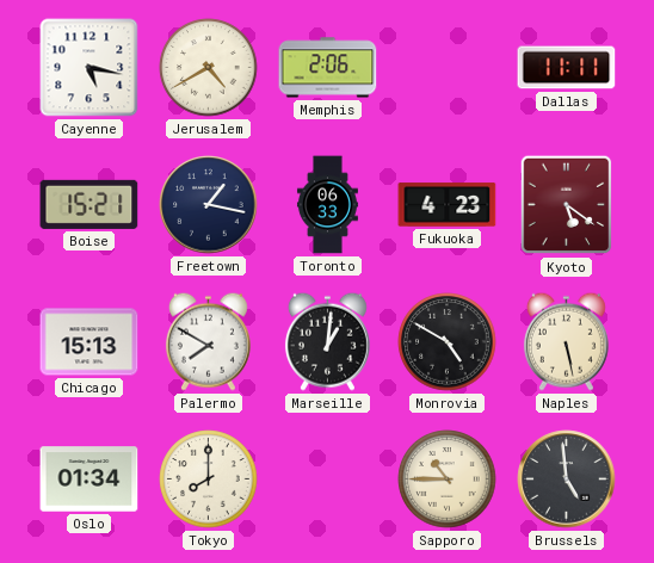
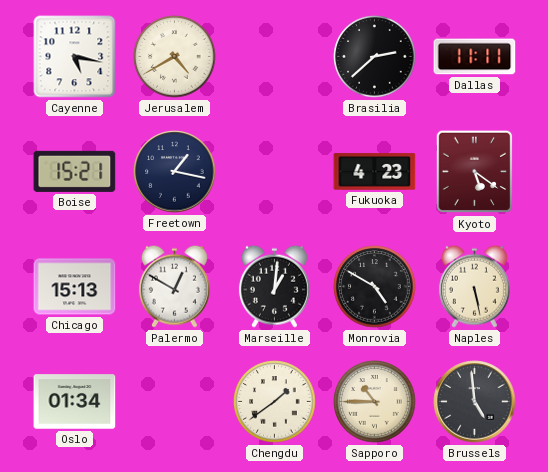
Memphis: 2:06 -> none
Brasilia: none -> 2:38
Toronto: 06:33 -> none
Palermo: 7:50 -> 12:50
Tokyo: 8:00 -> none
Chengdu: none -> 1:39
